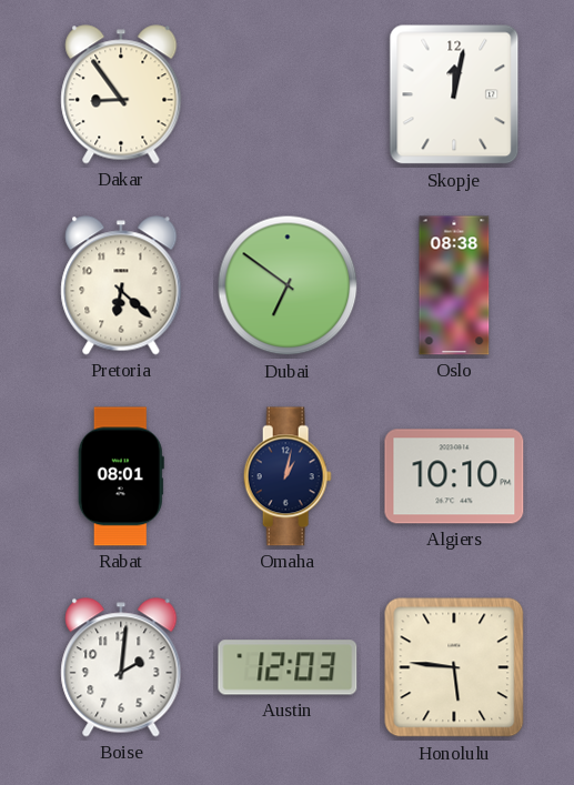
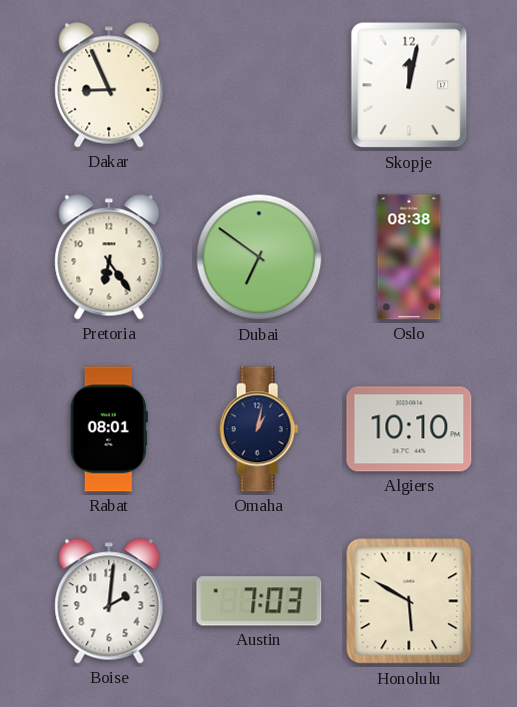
Dakar: 8:54 -> 8:56
Pretoria: 6:22 -> 6:24
Austin: 12:03 -> 7:03
Honolulu: 5:46 -> 5:50
